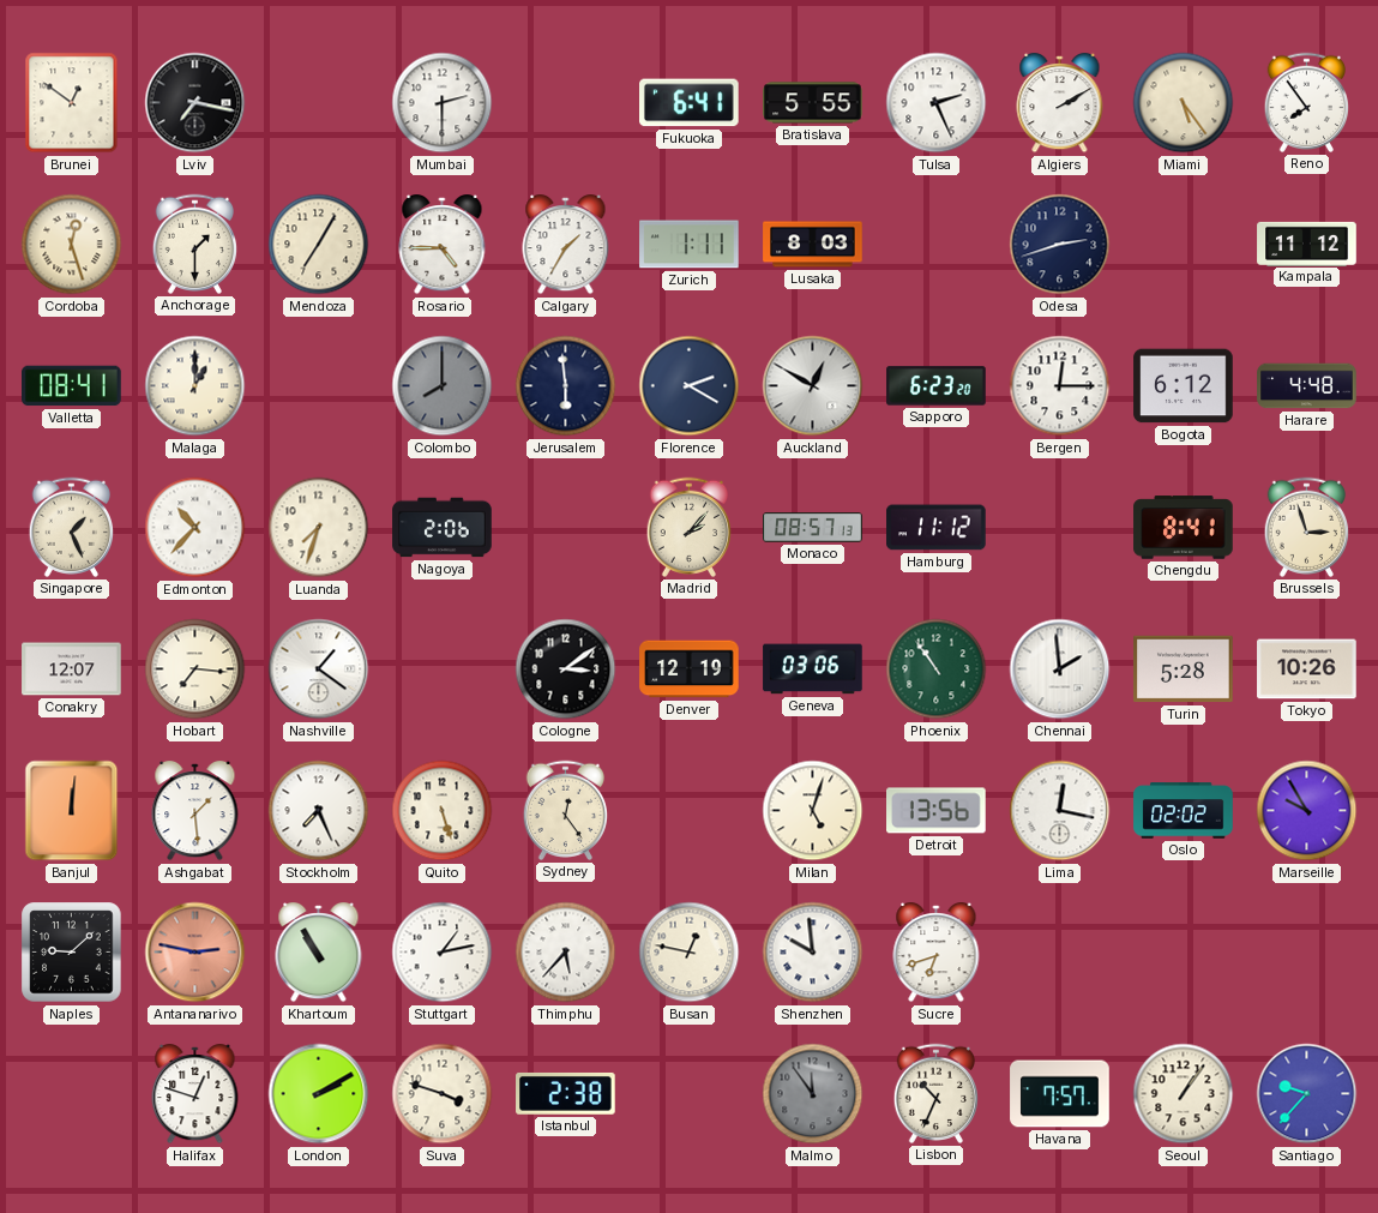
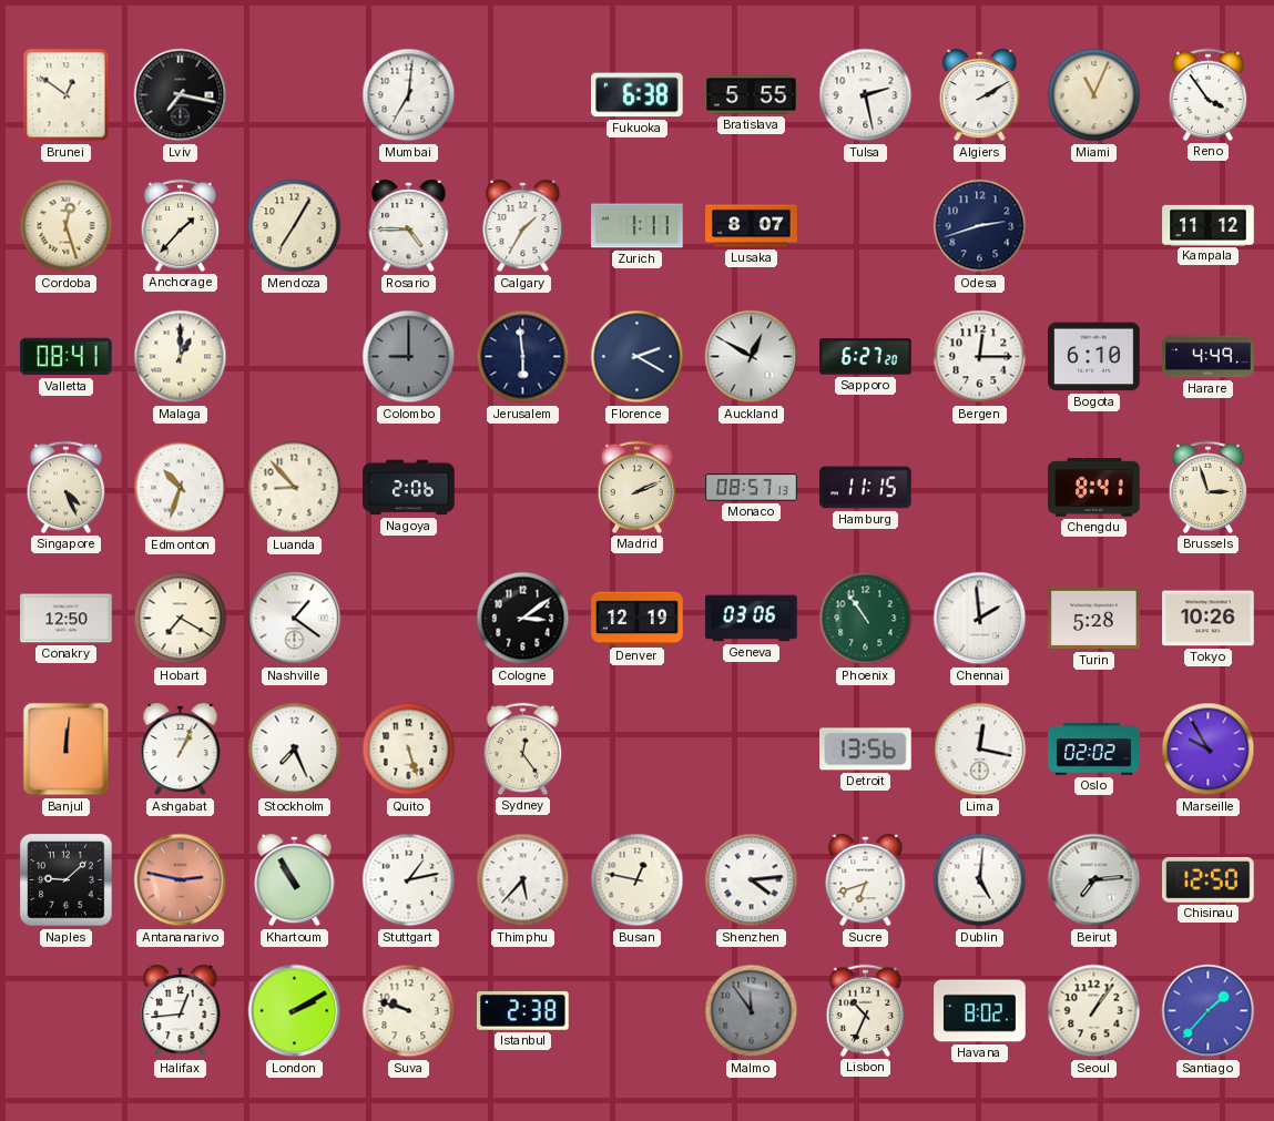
Mumbai: 2:30 -> 7:01
Fukuoka: 6:41 -> 6:38
Tulsa: 2:26 -> 2:28
Miami: 5:24 -> 11:04
Reno: 7:54 -> 3:54
Anchorage: 1:30 -> 1:37
Lusaka: 8:03 -> 8:07
Colombo: 8:00 -> 9:00
Sapporo: 6:23 -> 6:27
Bogota: 6:12 -> 6:10
Harare: 4:48 -> 4:49
Singapore: 1:26 -> 4:26
Edmonton: 10:37 -> 10:33
Luanda: 7:33 -> 8:53
Madrid: 2:07 -> 2:11
Hamburg: 11:12 -> 11:15
Conakry: 12:07 -> 12:50
Hobart: 7:16 -> 7:20
Ashgabat: 1:29 -> 1:04
Milan: 5:03 -> none
Shenzhen: 9:59 -> 4:14
Dublin: none -> 5:01
Beirut: none -> 7:14
Chisinau: none -> 12:50
Halifax: 12:48 -> 12:44
Suva: 3:48 -> 9:48
Havana: 7:57 -> 8:02
Santiago: 9:37 -> 1:37
